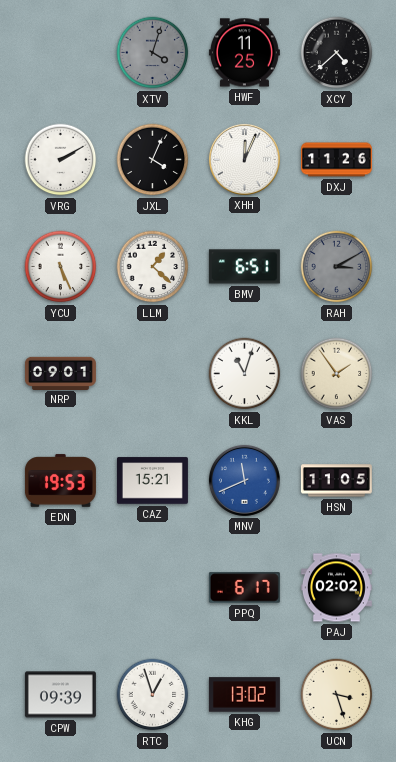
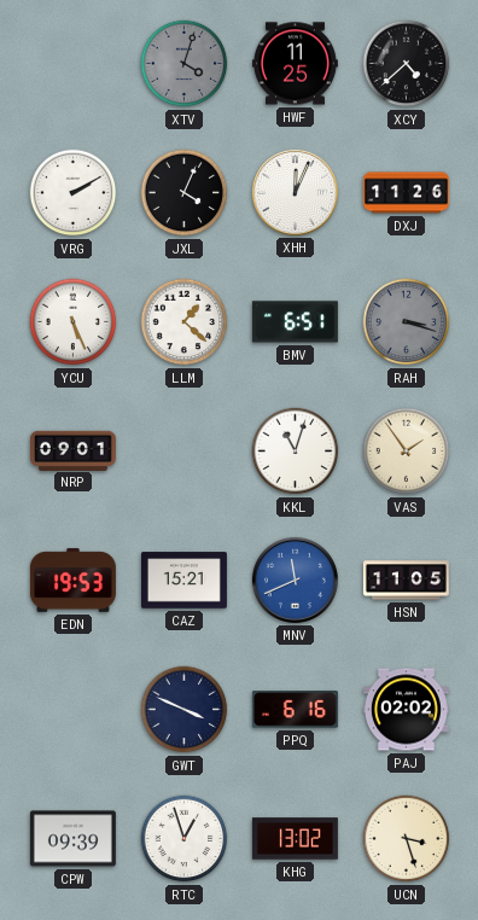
RAH: 3:10 -> 3:18
GWT: none -> 3:49
PPQ: 6:17 -> 6:16
